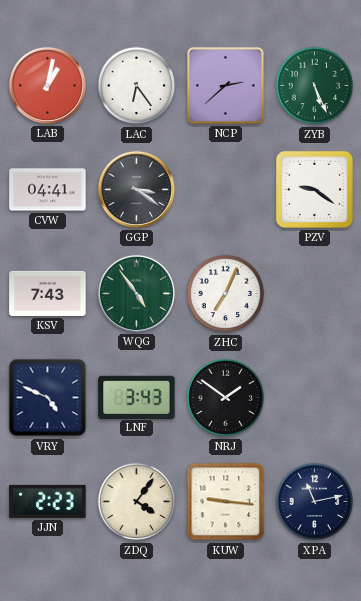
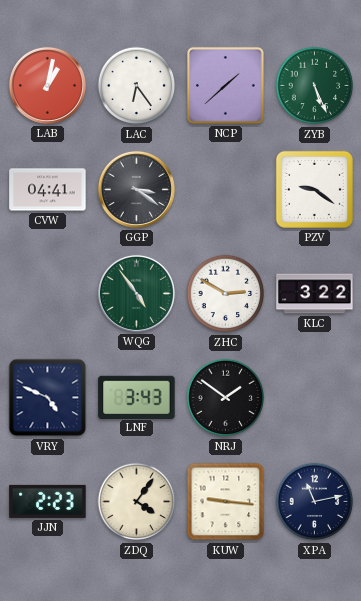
NCP: 2:38 -> 1:38
KSV: 7:43 -> none
ZHC: 7:04 -> 2:50
KLC: none -> 3:22
